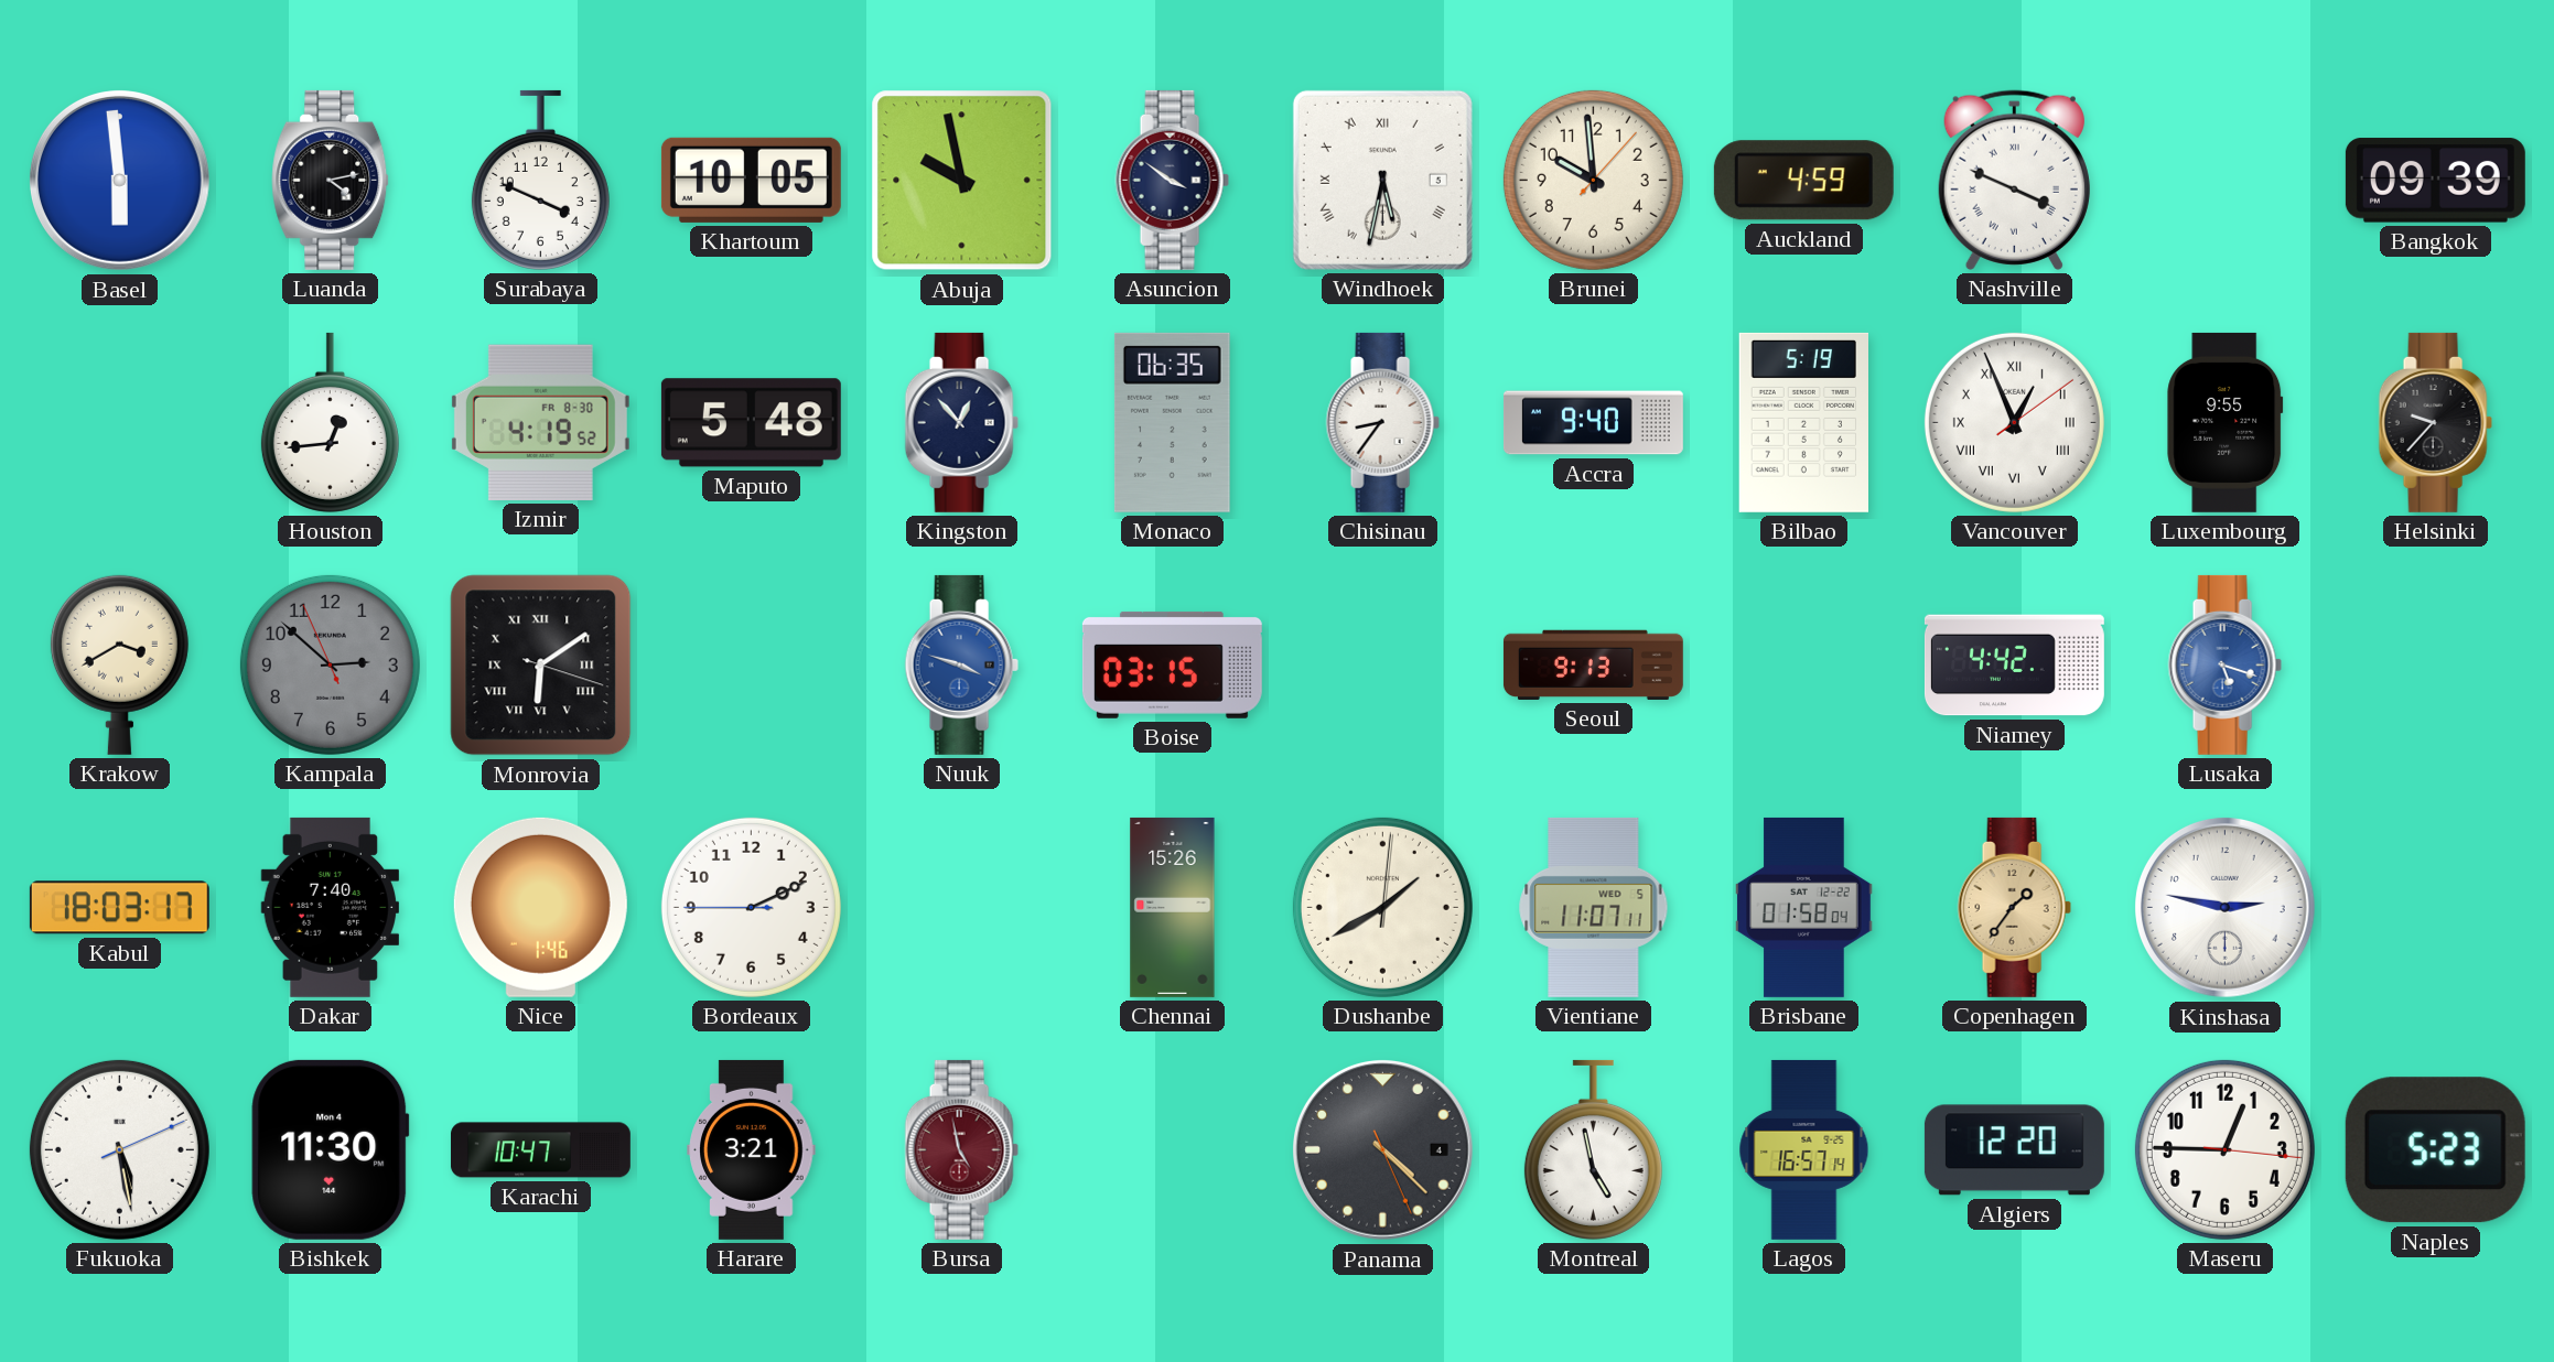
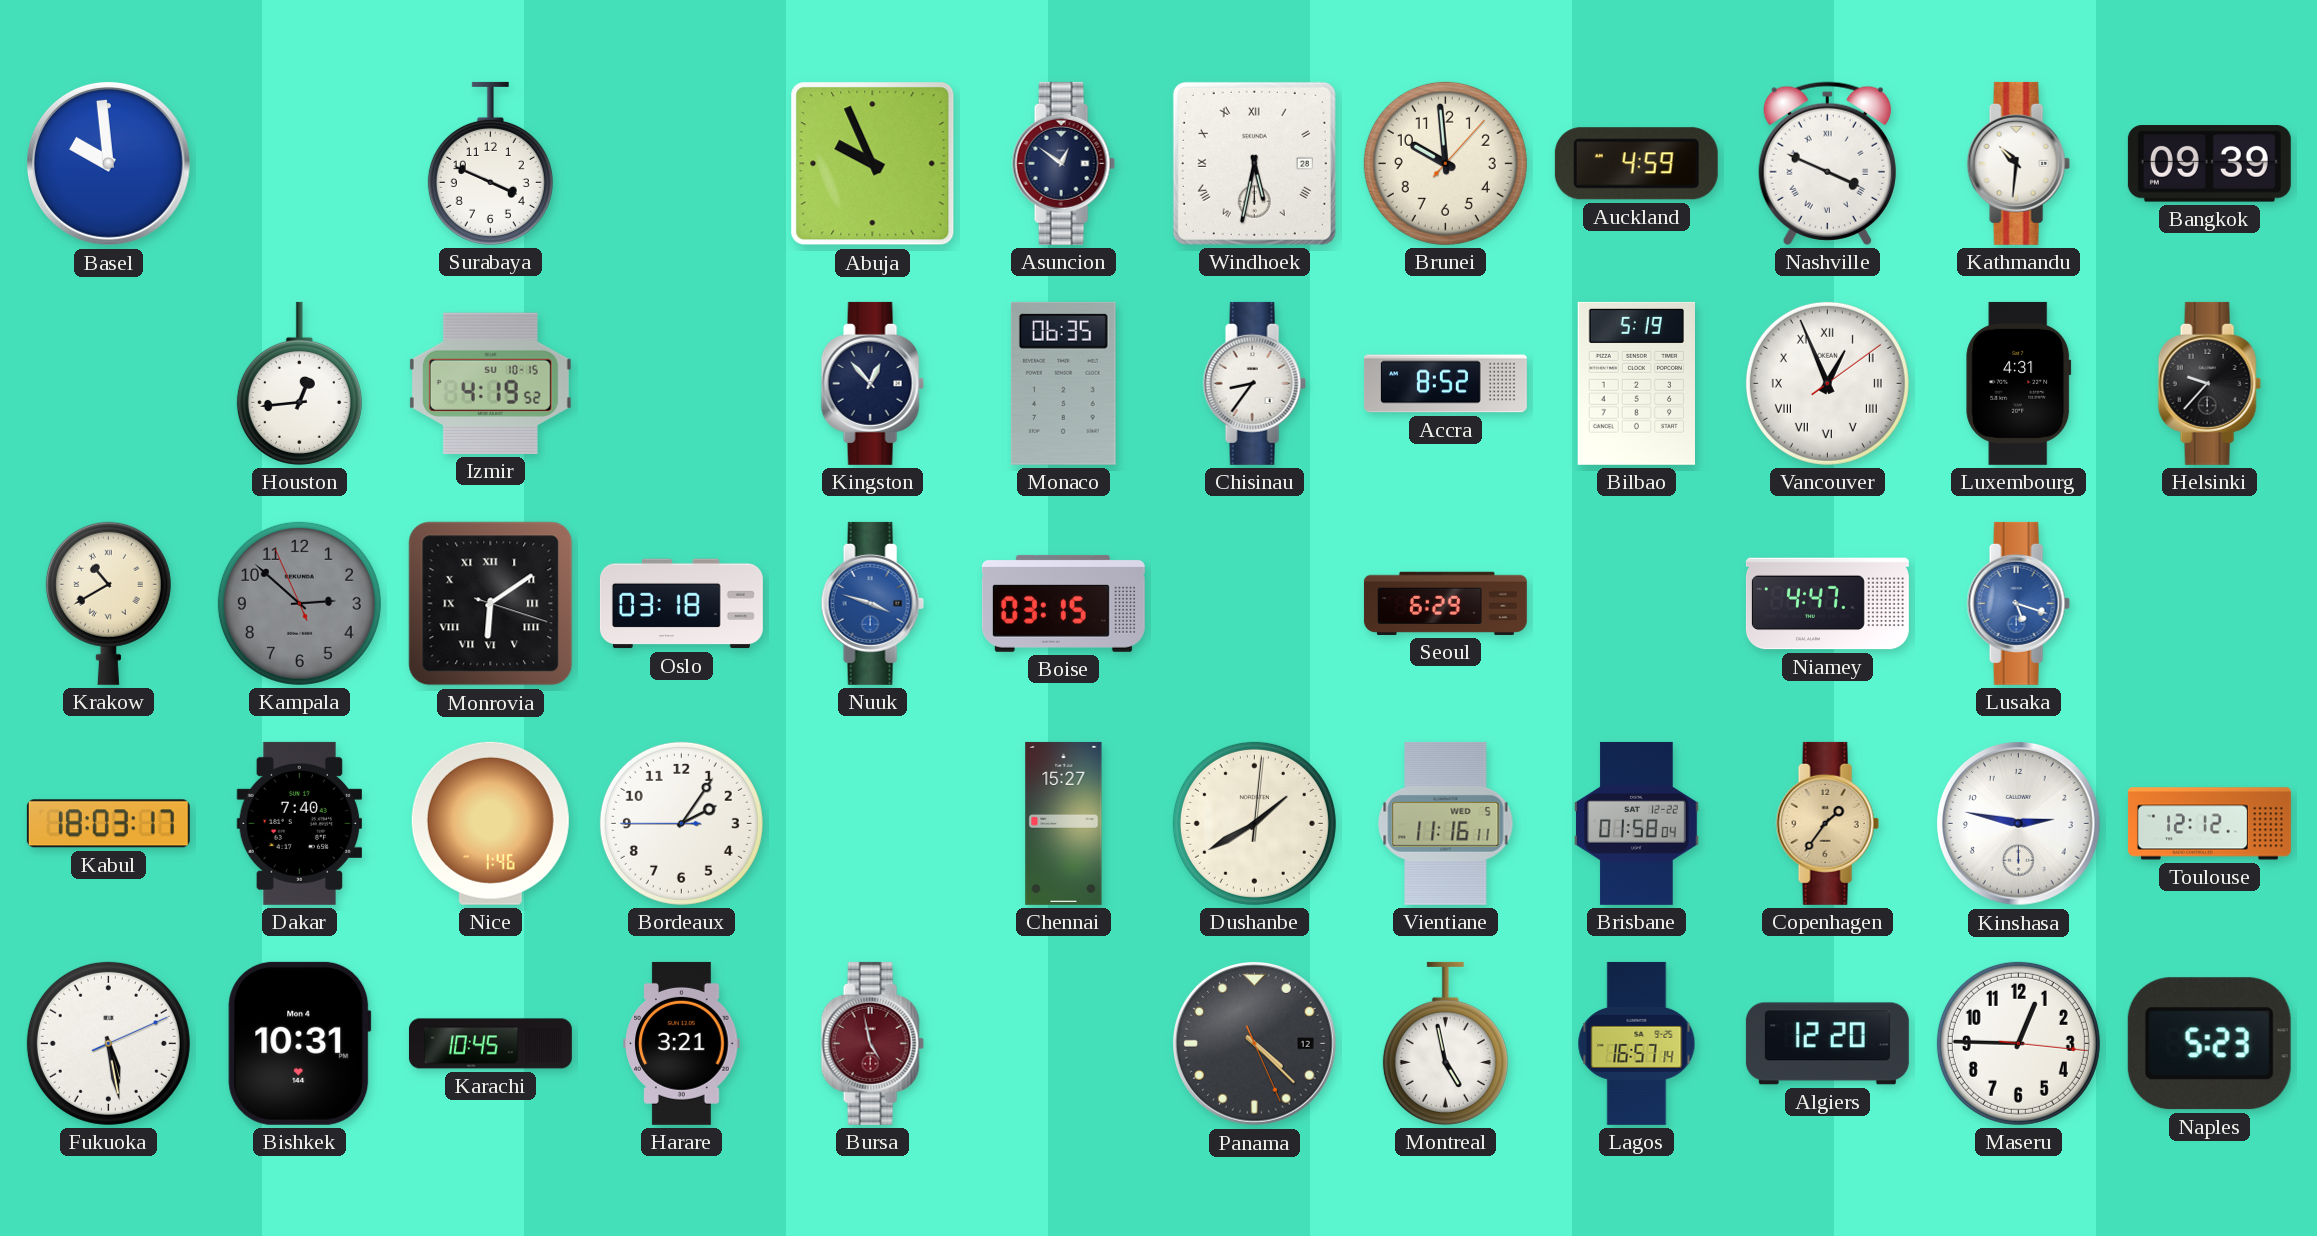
Basel: 5:59 -> 9:59
Luanda: 4:13 -> none
Khartoum: 10:05 -> none
Abuja: 9:58 -> 9:56
Asuncion: 3:51 -> 12:51
Windhoek date: 5 -> 28
Kathmandu: none -> 10:31
Izmir date: FR 8-30 -> SU 10-15
Maputo: 5:48 -> none
Accra: 9:40 -> 8:52
Luxembourg: 9:55 -> 4:31
Krakow: 3:40 -> 10:40
Oslo: none -> 03:18
Seoul: 9:13 -> 6:29
Niamey: 4:42 -> 4:47
Bordeaux: 2:10 -> 2:05
Chennai: 15:26 -> 15:27
Vientiane: 11:07 -> 11:16
Toulouse: none -> 12:12
Bishkek: 11:30 -> 10:31
Karachi: 10:47 -> 10:45
Panama date: 4 -> 12
